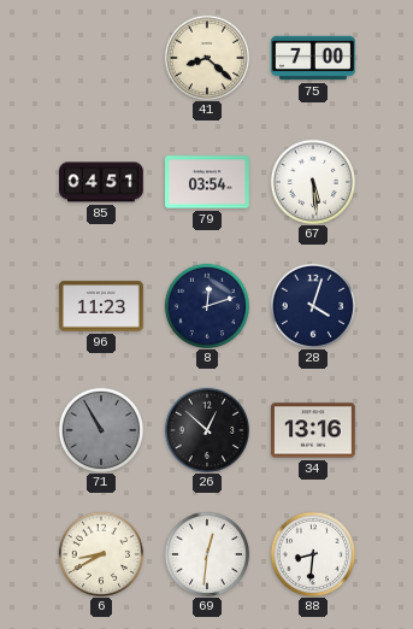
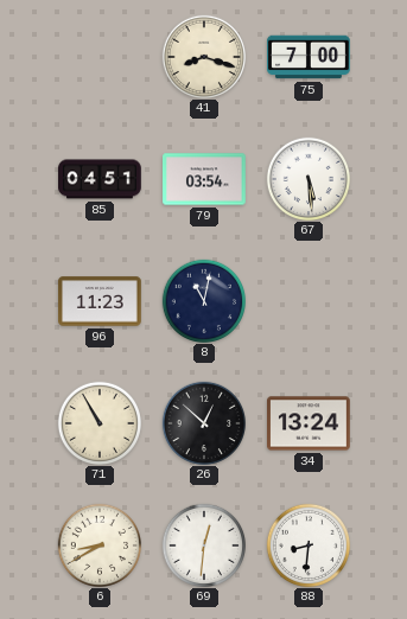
41: 8:22 -> 8:18
8: 12:12 -> 11:02
28: 4:03 -> none
71 dial: grey -> cream
34: 13:16 -> 13:24
